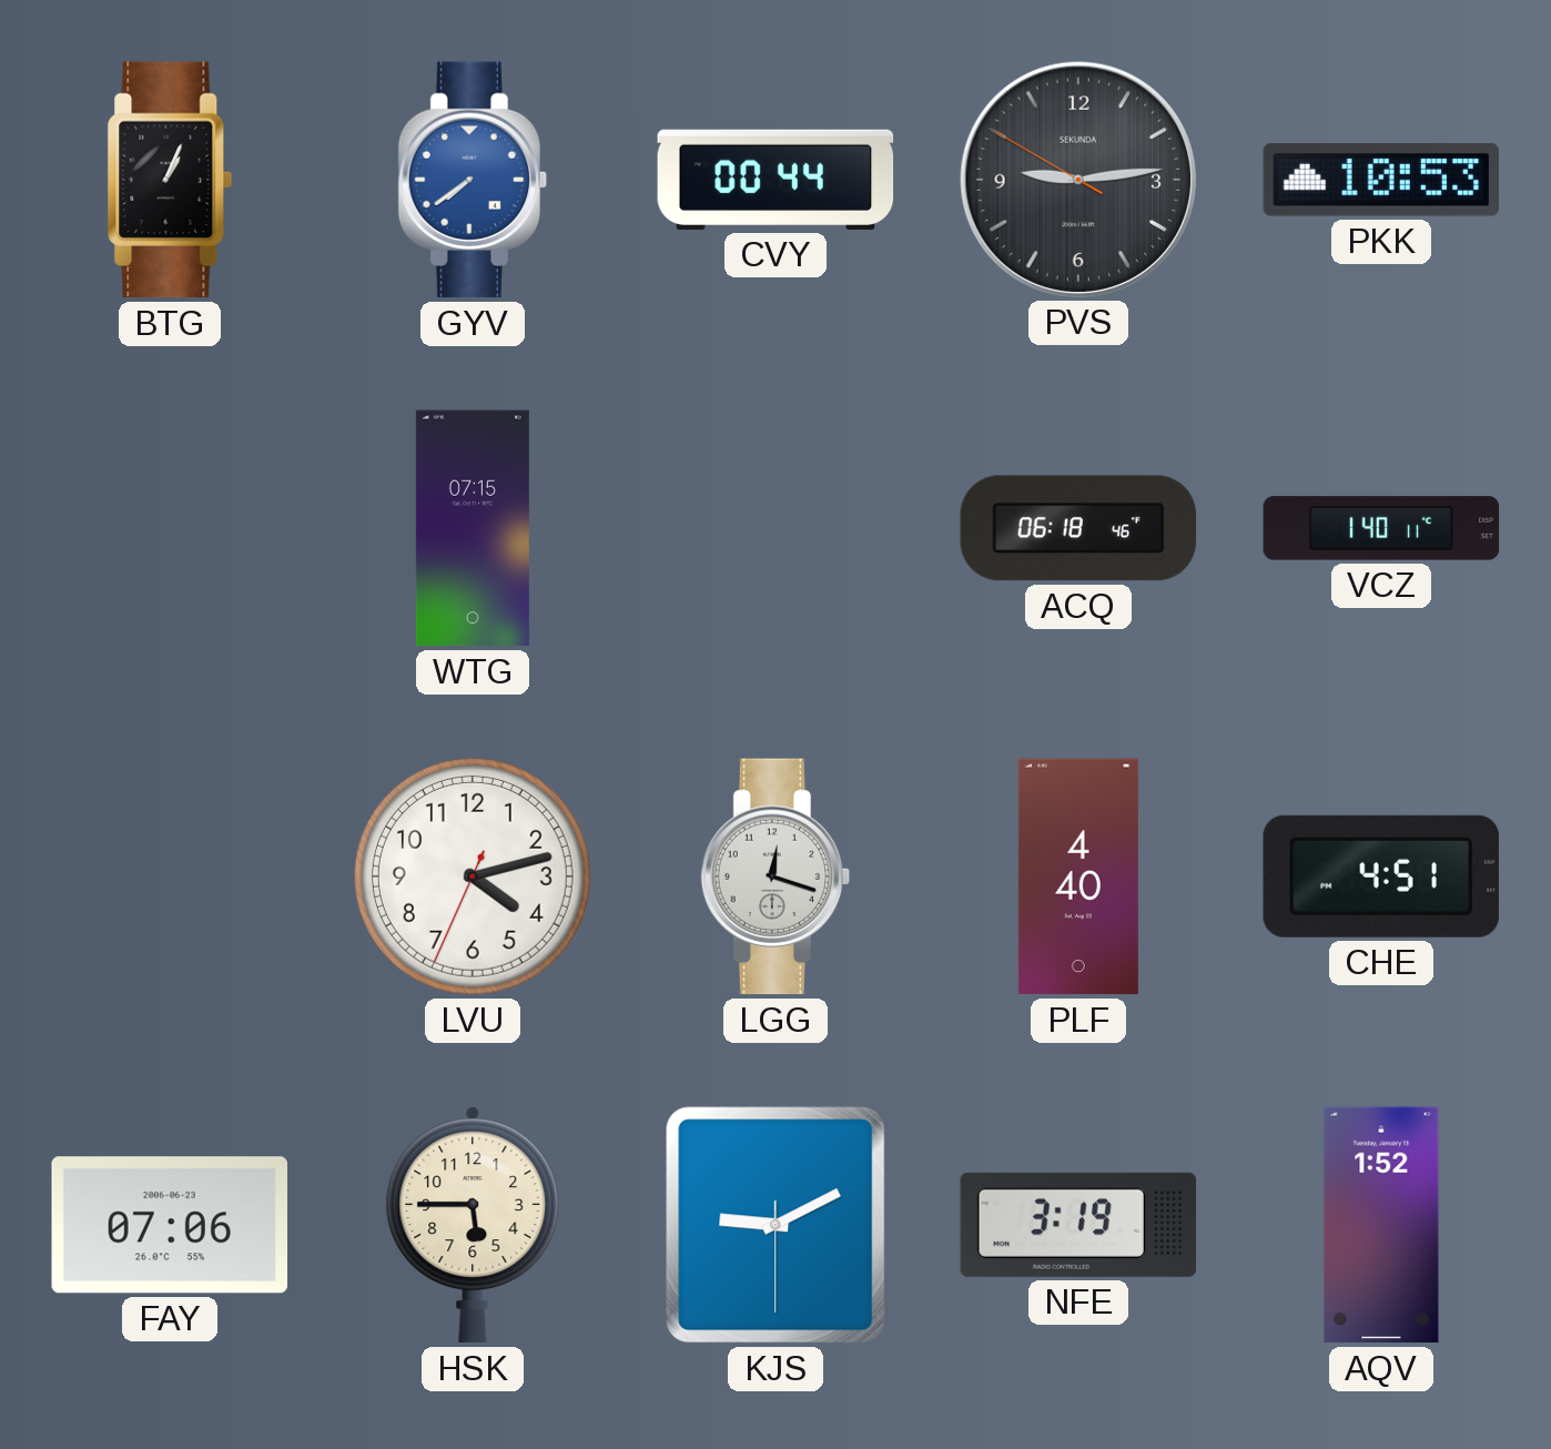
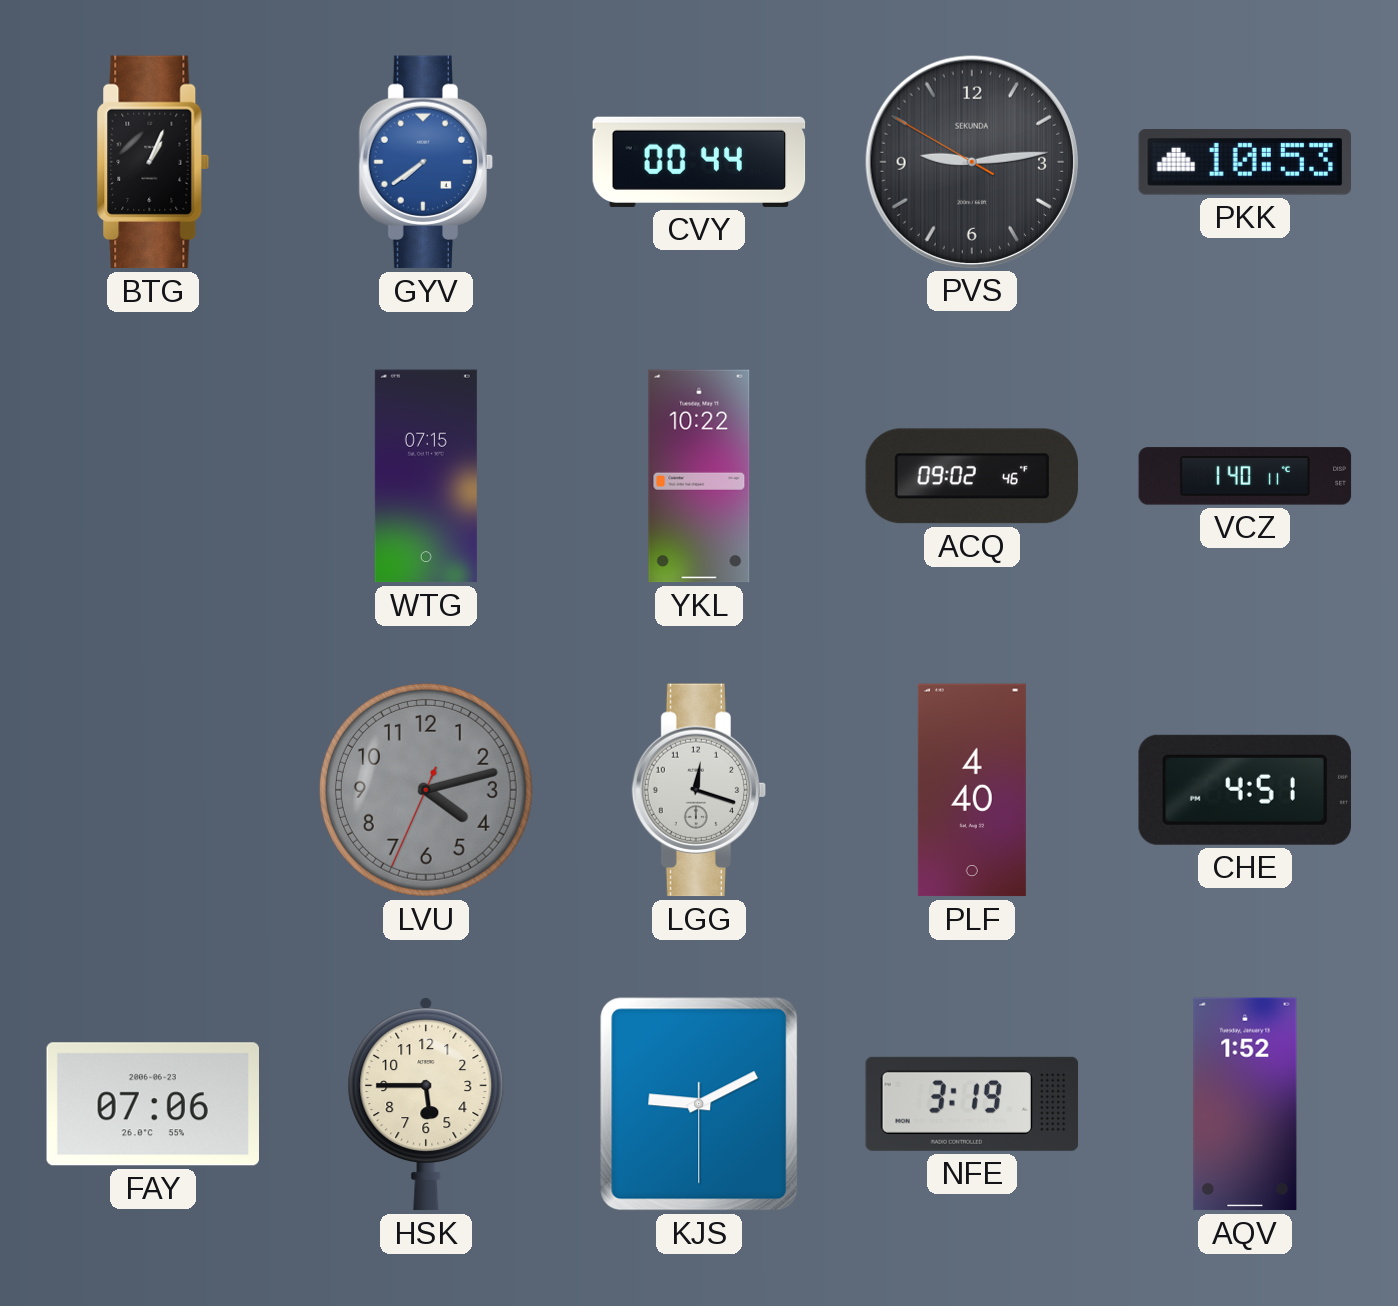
YKL: none -> 10:22
ACQ: 06:18 -> 09:02
LVU dial: white -> grey
